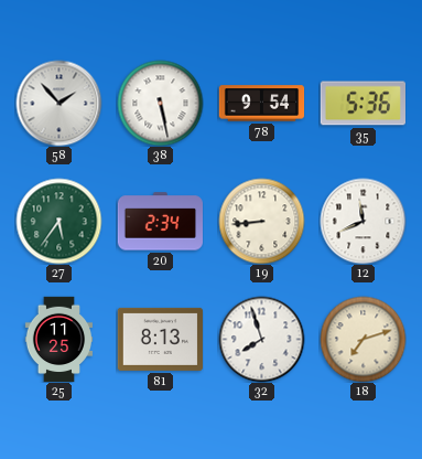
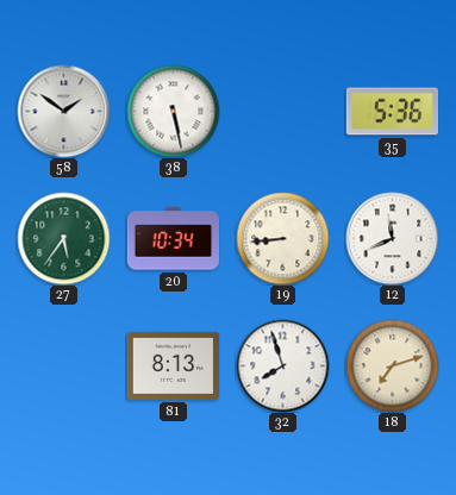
58: 1:53 -> 1:51
78: 9:54 -> none
20: 2:34 -> 10:34
25: 11:25 -> none
